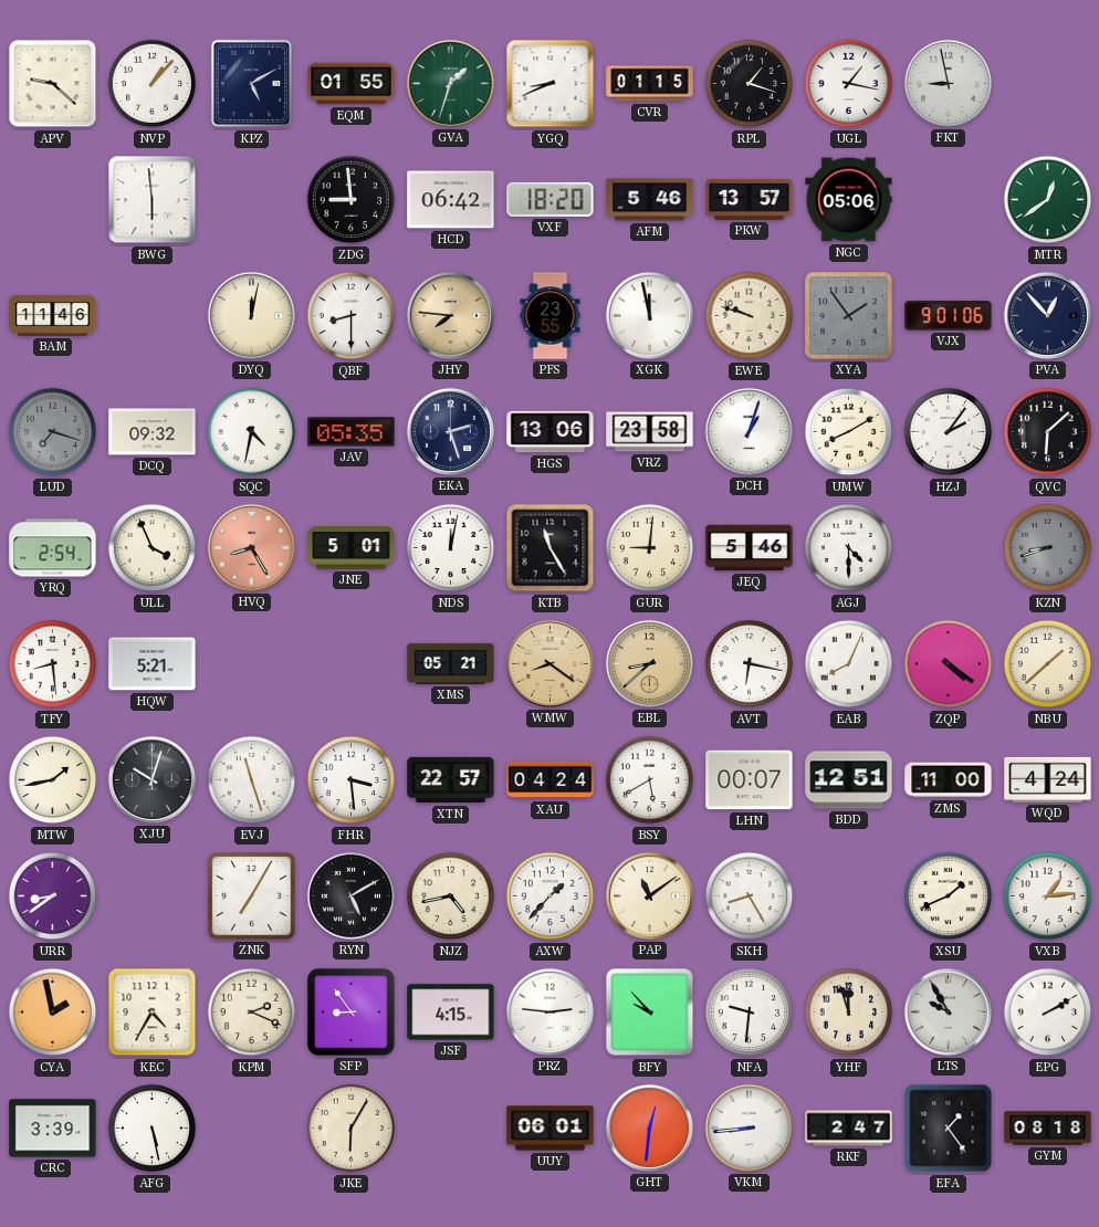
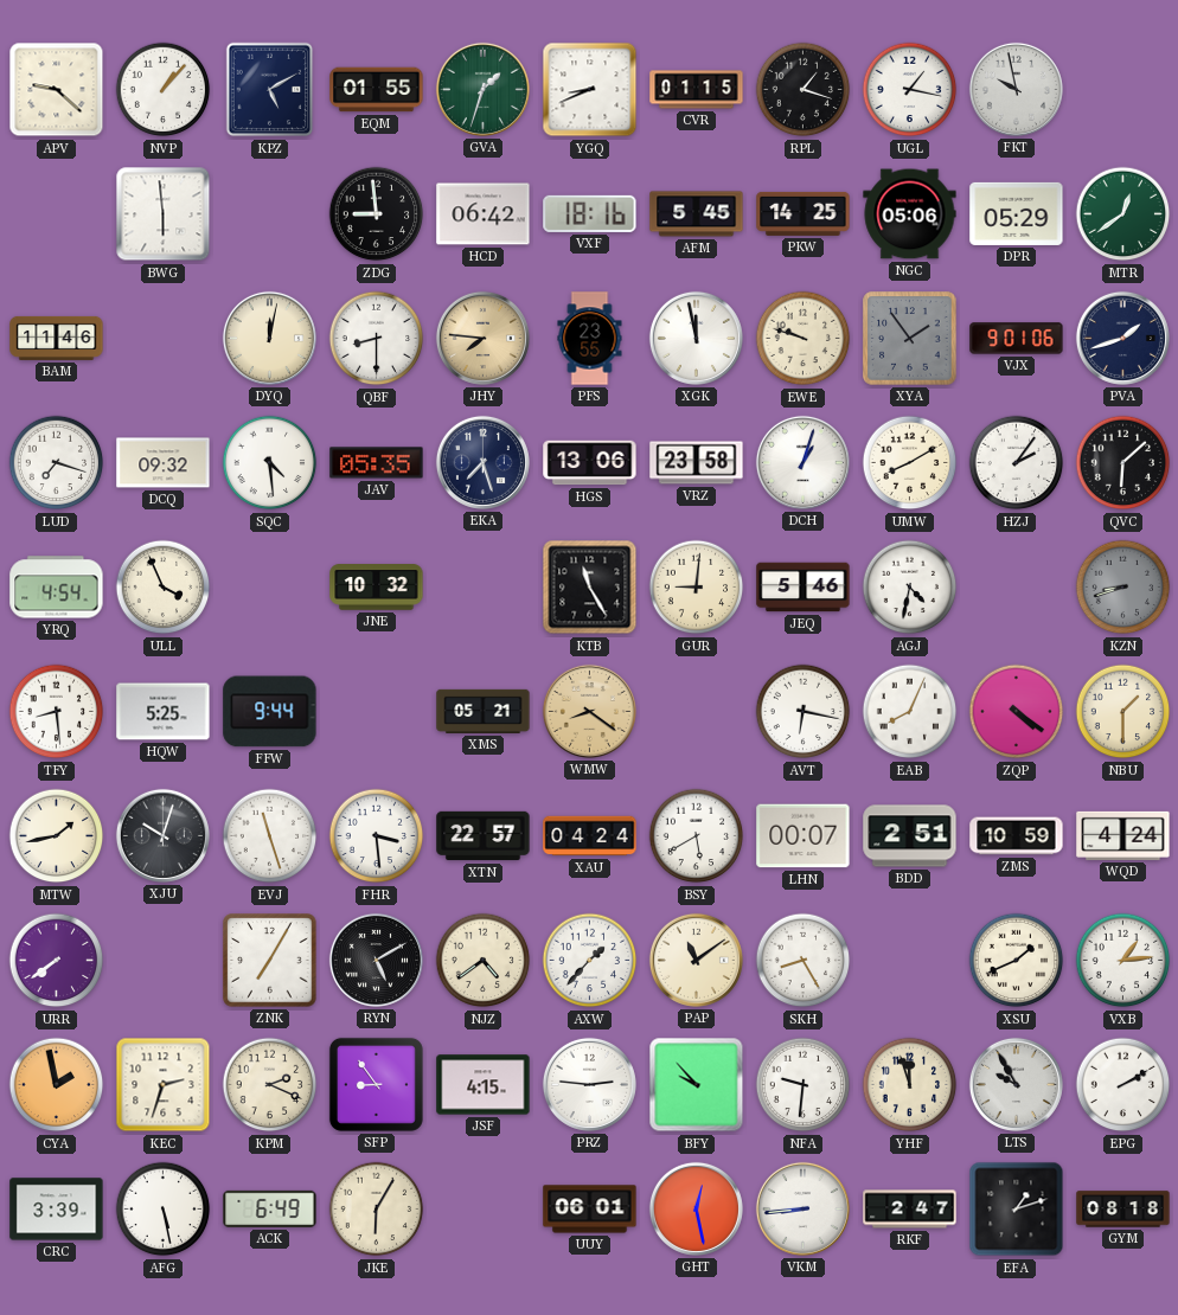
FKT: 8:58 -> 9:58
VXF: 18:20 -> 18:16
AFM: 5:46 -> 5:45
PKW: 13:57 -> 14:25
DPR: none -> 05:29
PVA: 12:53 -> 1:42
LUD dial: grey -> white
SQC: 4:32 -> 4:29
EKA: 2:27 -> 7:27
YRQ: 2:54 -> 4:54
HVQ: 8:25 -> none
JNE: 5:01 -> 10:32
NDS: 12:02 -> none
AGJ: 4:30 -> 4:32
HQW: 5:21 -> 5:25
FFW: none -> 9:44
EBL: 8:38 -> none
NBU: 1:38 -> 1:30
BDD: 12:51 -> 2:51
ZMS: 11:00 -> 10:59
URR: 8:39 -> 7:39
NJZ: 4:43 -> 4:39
KEC: 4:35 -> 2:33
ACK: none -> 6:49
GHT: 12:31 -> 12:28
EFA: 1:24 -> 1:12
